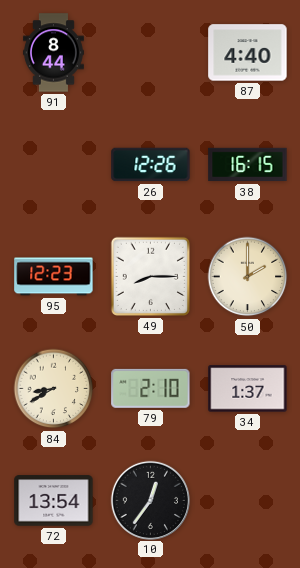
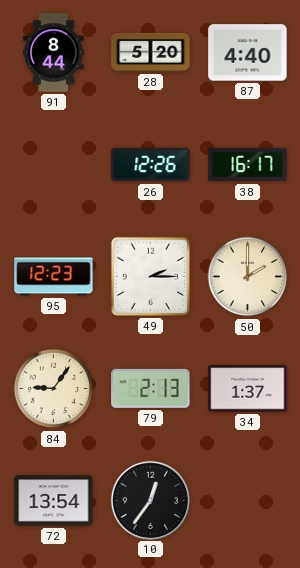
28: none -> 5:20
38: 16:15 -> 16:17
49: 8:15 -> 2:15
84: 8:40 -> 9:06
79: 2:10 -> 2:13
